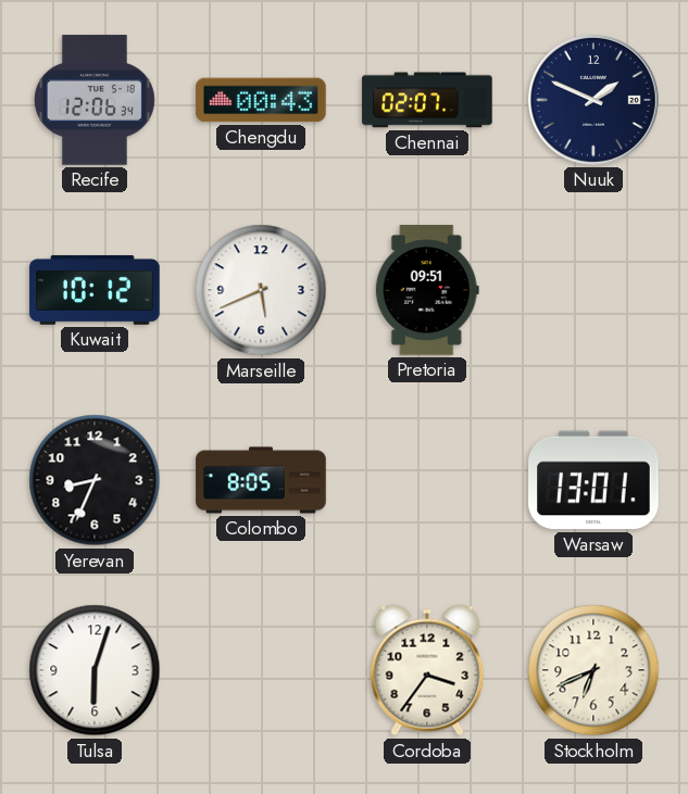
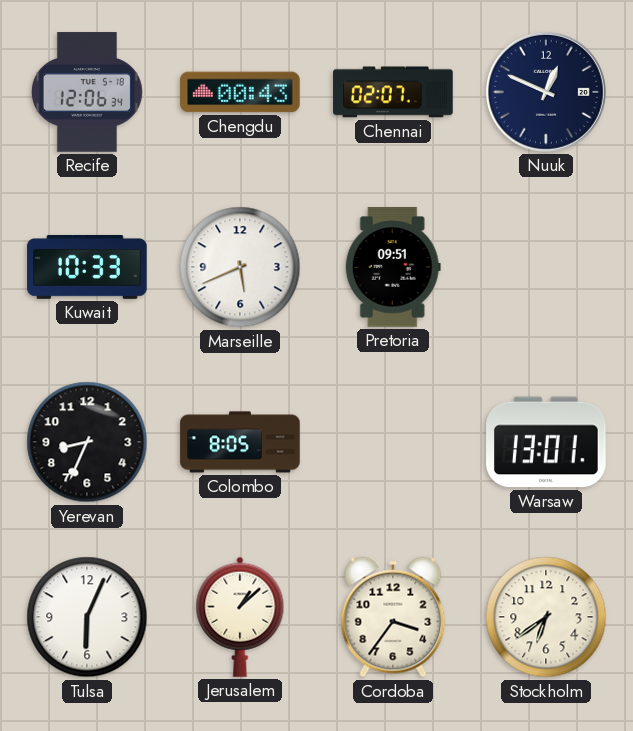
Nuuk: 1:49 -> 12:49
Kuwait: 10:12 -> 10:33
Tulsa: 6:03 -> 6:04
Jerusalem: none -> 1:08
Stockholm: 6:41 -> 6:39
